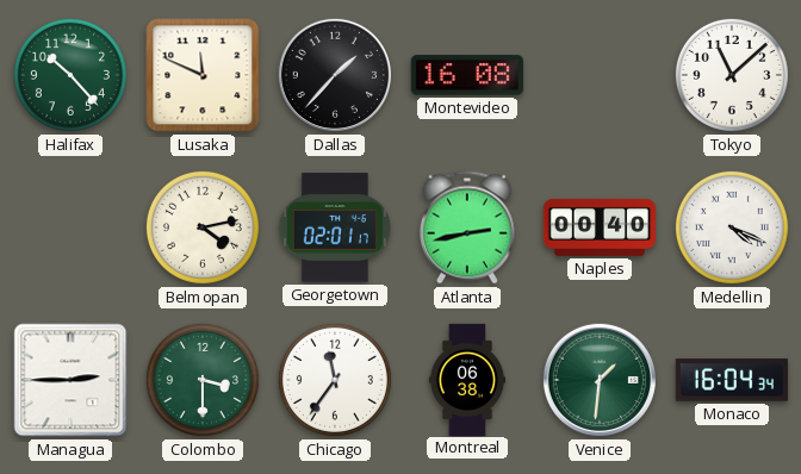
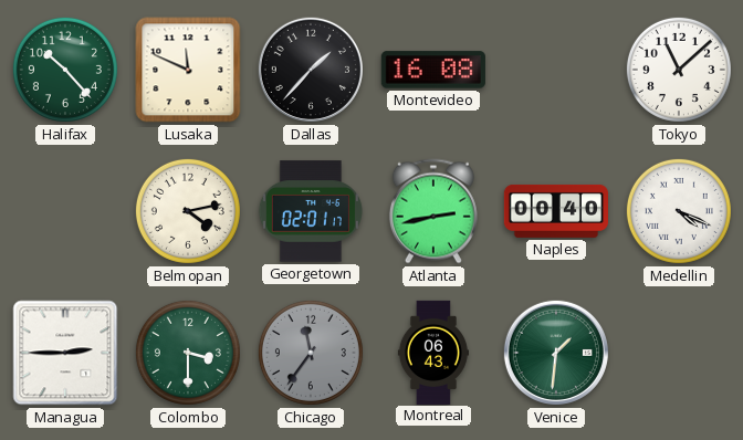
Chicago dial: white -> grey
Montreal: 06:38 -> 06:43
Monaco: 16:04 -> none
